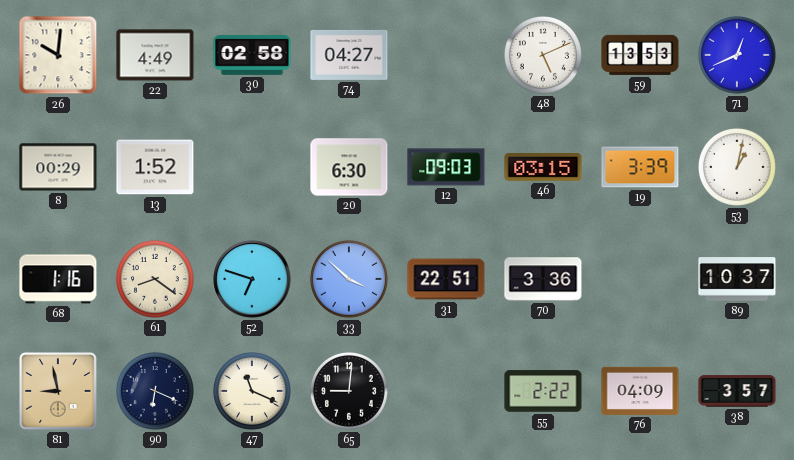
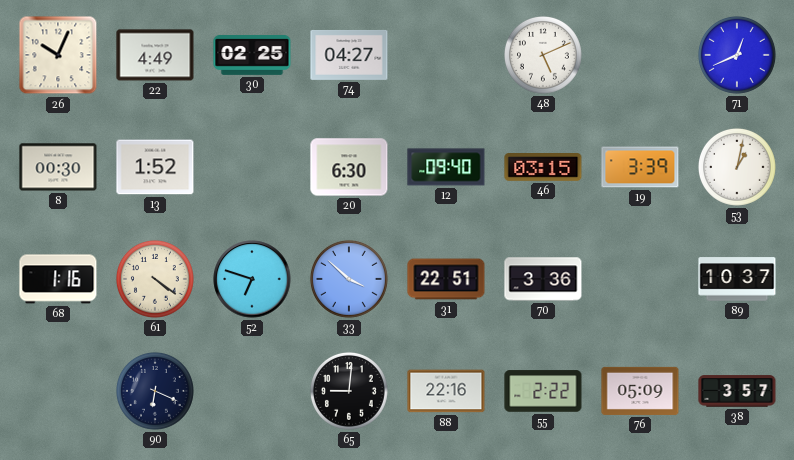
26: 10:01 -> 10:04
30: 02:58 -> 02:25
59: 13:53 -> none
8: 00:29 -> 00:30
12: 09:03 -> 09:40
61: 8:21 -> 4:21
81: 8:58 -> none
47: 11:19 -> none
88: none -> 22:16
76: 04:09 -> 05:09
